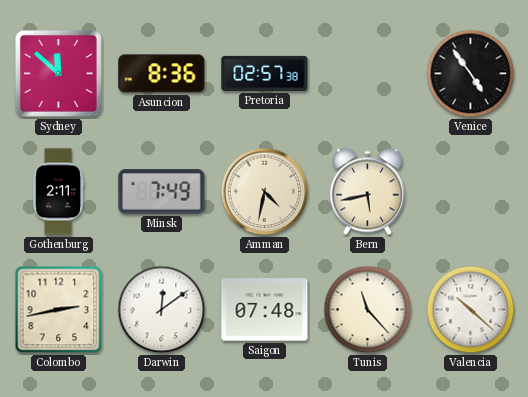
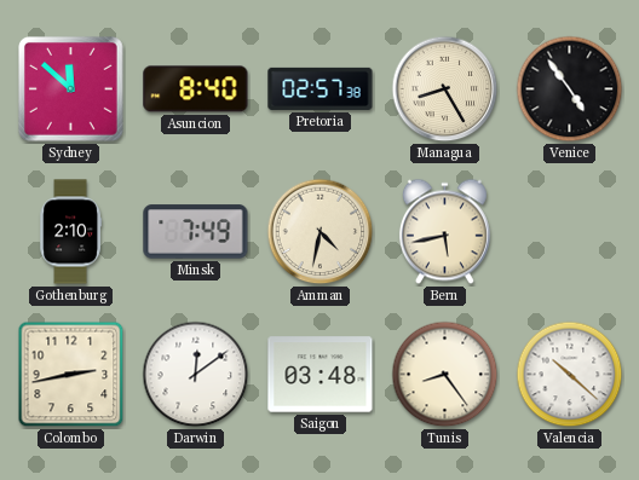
Asuncion: 8:36 -> 8:40
Managua: none -> 8:25
Gothenburg: 2:11 -> 2:10
Saigon: 07:48 -> 03:48
Tunis: 11:23 -> 8:24
